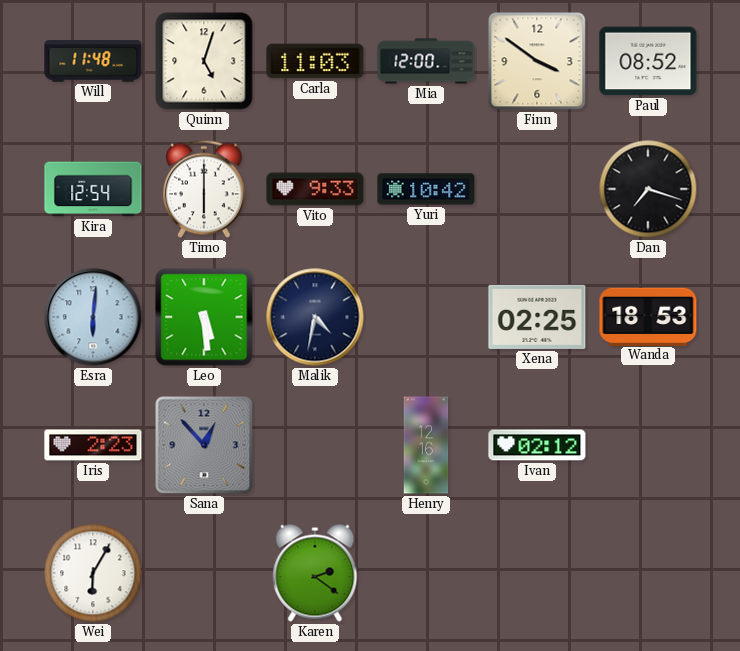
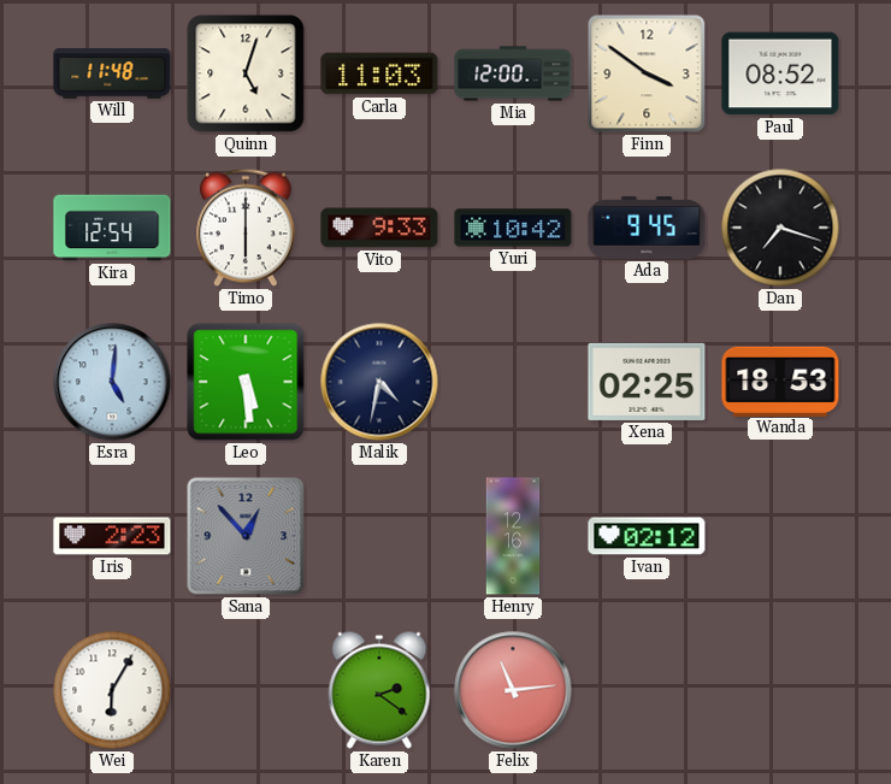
Ada: none -> 9:45
Esra: 6:01 -> 5:01
Felix: none -> 11:14
